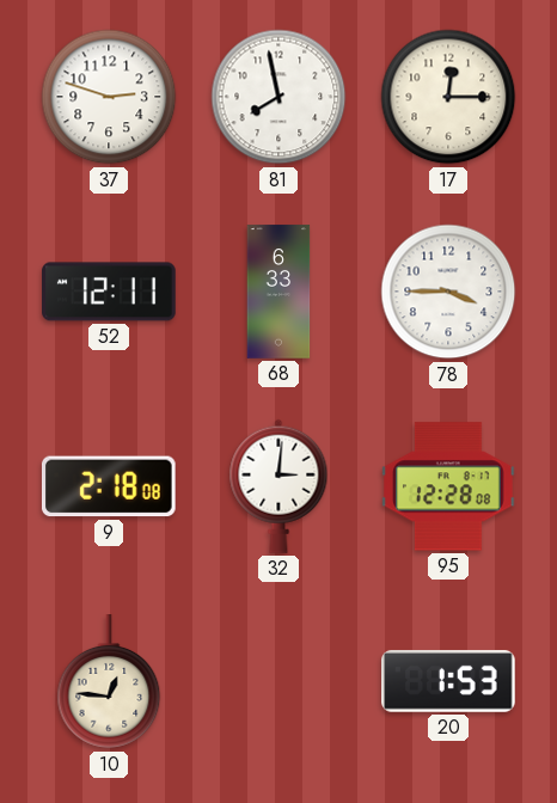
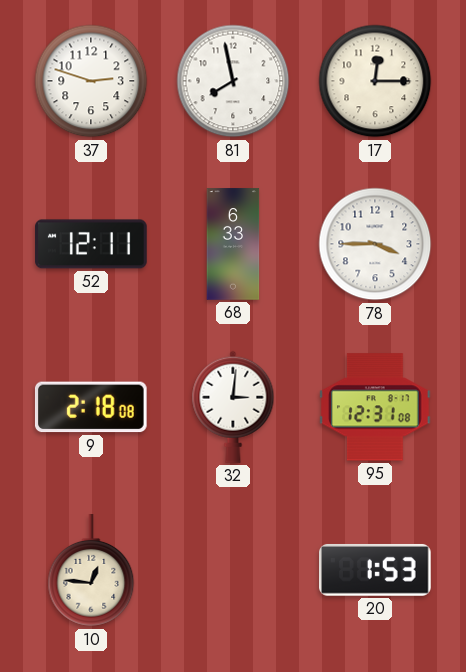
95: 12:28 -> 12:31
